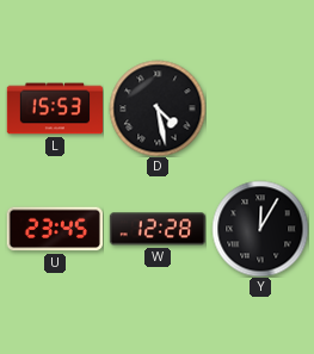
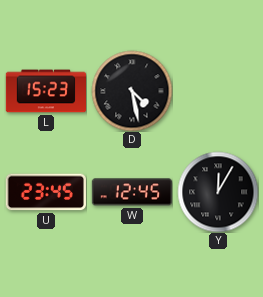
L: 15:53 -> 15:23
W: 12:28 -> 12:45
